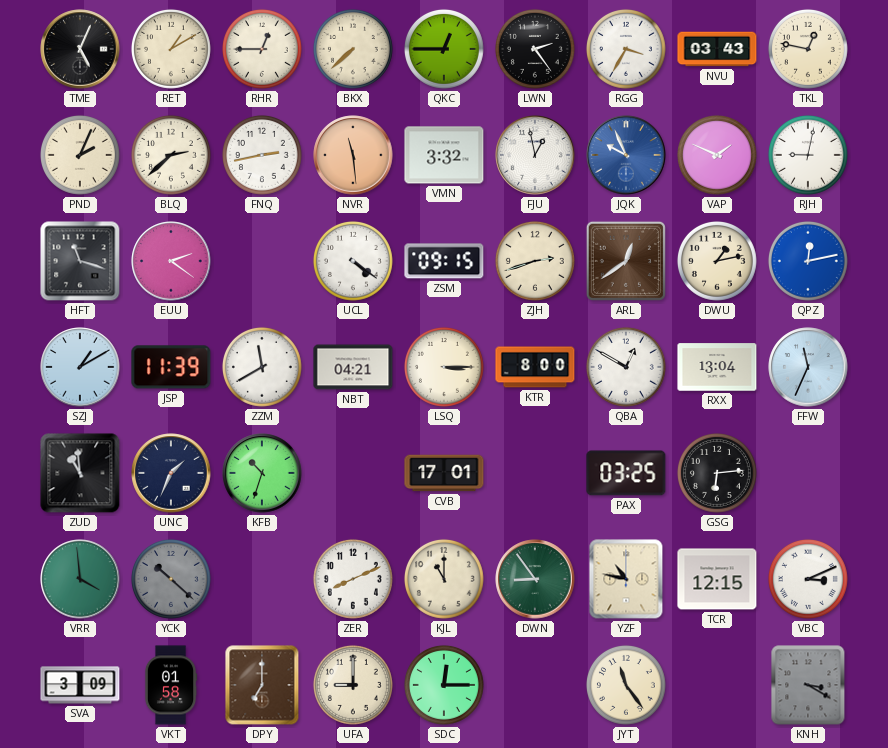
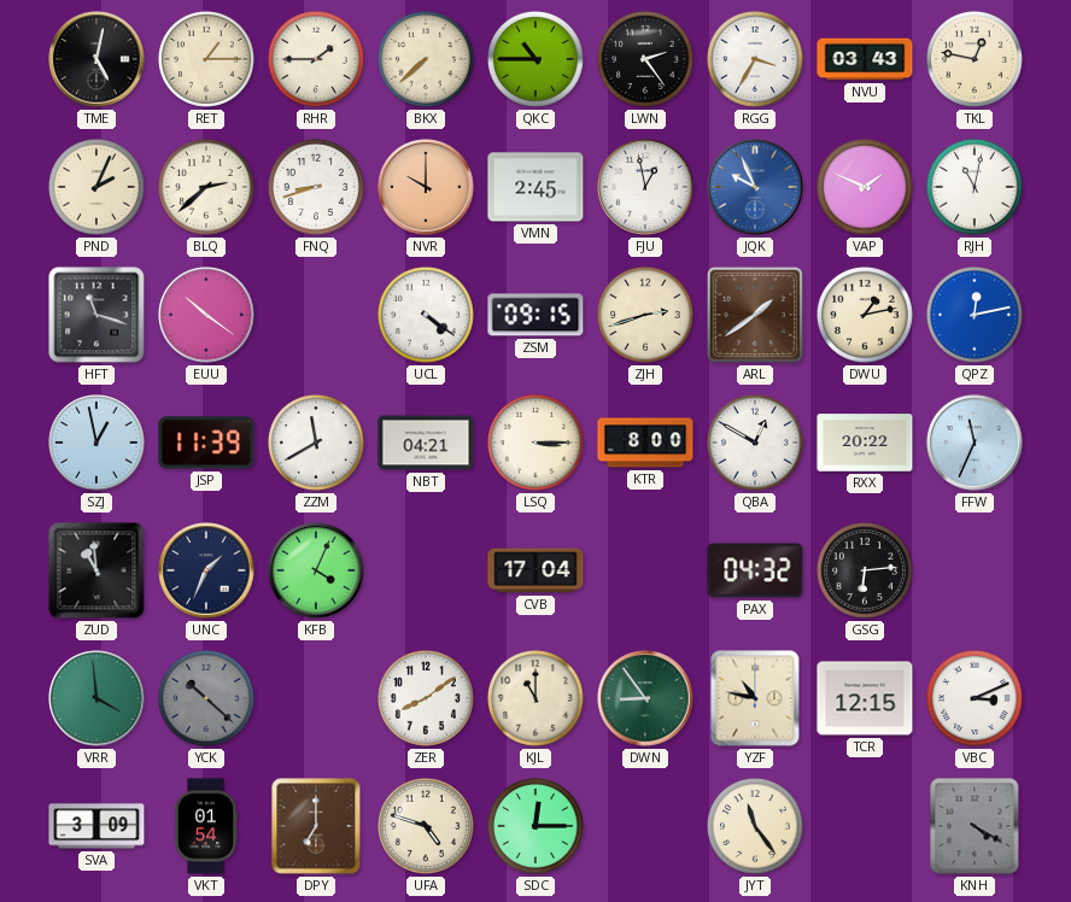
TME: 5:04 -> 5:02
RET: 1:10 -> 1:15
RHR: 12:45 -> 1:45
QKC: 12:45 -> 10:45
FNQ: 2:43 -> 8:42
NVR: 11:29 -> 10:00
VMN: 3:32 -> 2:45
RJH: 9:02 -> 11:02
EUU: 2:21 -> 10:21
ARL: 12:39 -> 1:39
SZJ: 1:10 -> 12:58
RXX: 13:04 -> 20:22
KFB: 10:33 -> 4:04
CVB: 17:01 -> 17:04
PAX: 03:25 -> 04:32
ZER: 8:11 -> 8:09
VKT: 01:58 -> 01:54
UFA: 9:00 -> 4:48
KNH: 3:20 -> 4:20
